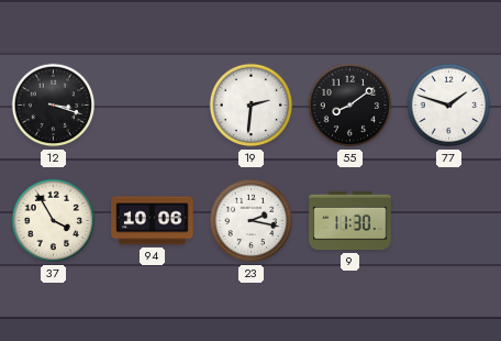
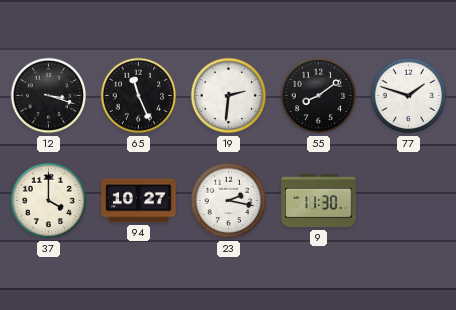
65: none -> 11:26
37: 3:55 -> 4:00
94: 10:06 -> 10:27
